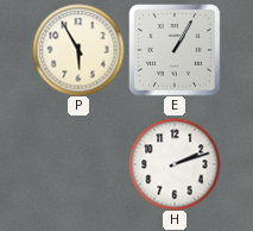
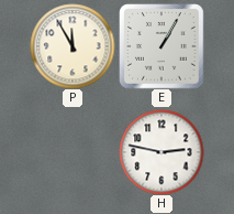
P: 5:55 -> 11:55
H: 2:12 -> 2:47
